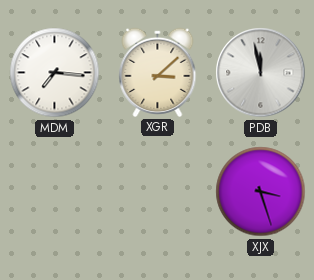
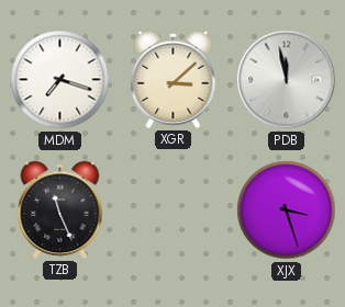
MDM: 7:16 -> 7:18
TZB: none -> 11:26
